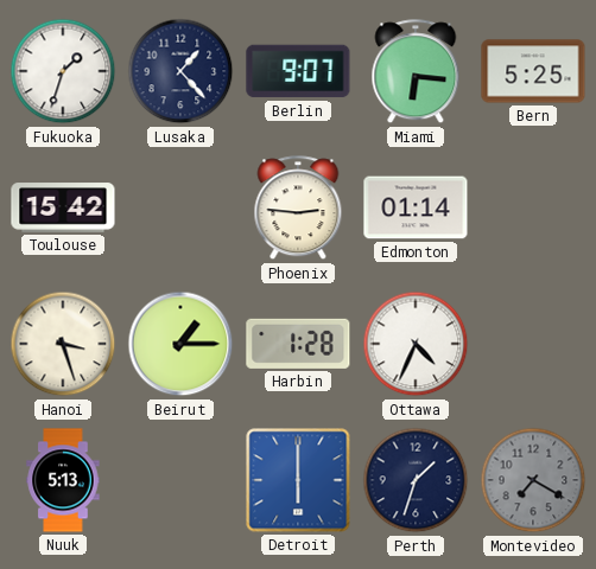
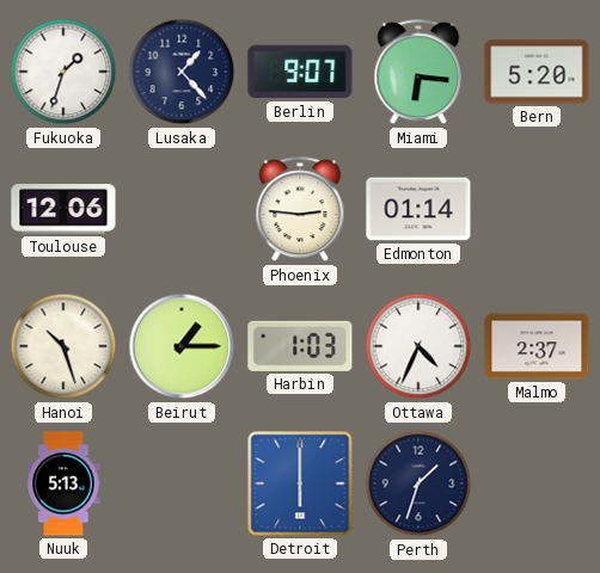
Bern: 5:25 -> 5:20
Toulouse: 15:42 -> 12:06
Hanoi: 3:27 -> 10:27
Harbin: 1:28 -> 1:03
Malmo: none -> 2:37
Montevideo: 7:20 -> none
